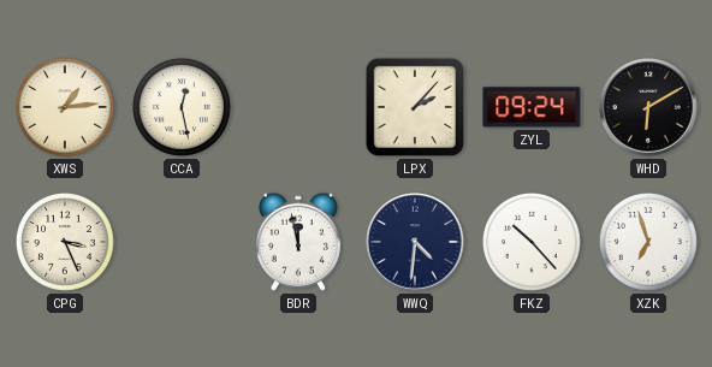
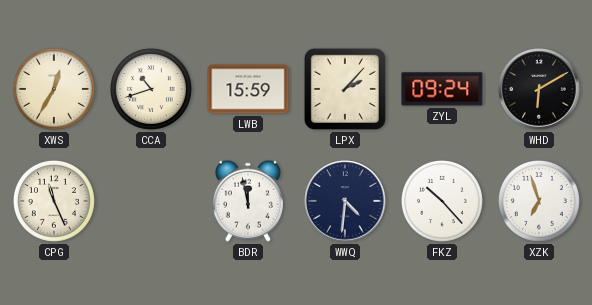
XWS: 1:14 -> 12:35
CCA: 12:28 -> 10:42
LWB: none -> 15:59
CPG: 3:26 -> 11:26
